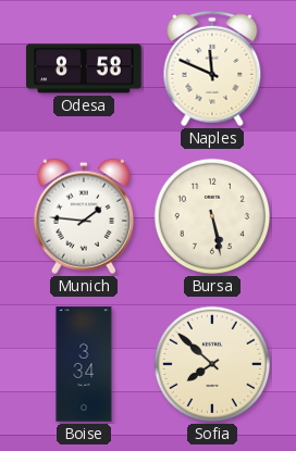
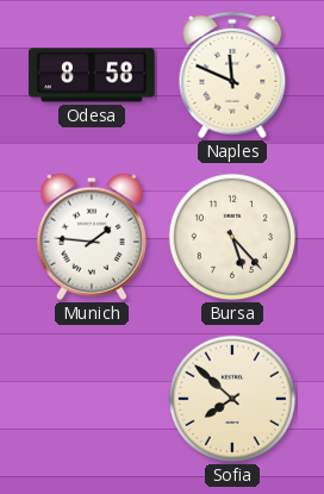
Bursa: 5:28 -> 5:23
Boise: 3:34 -> none
